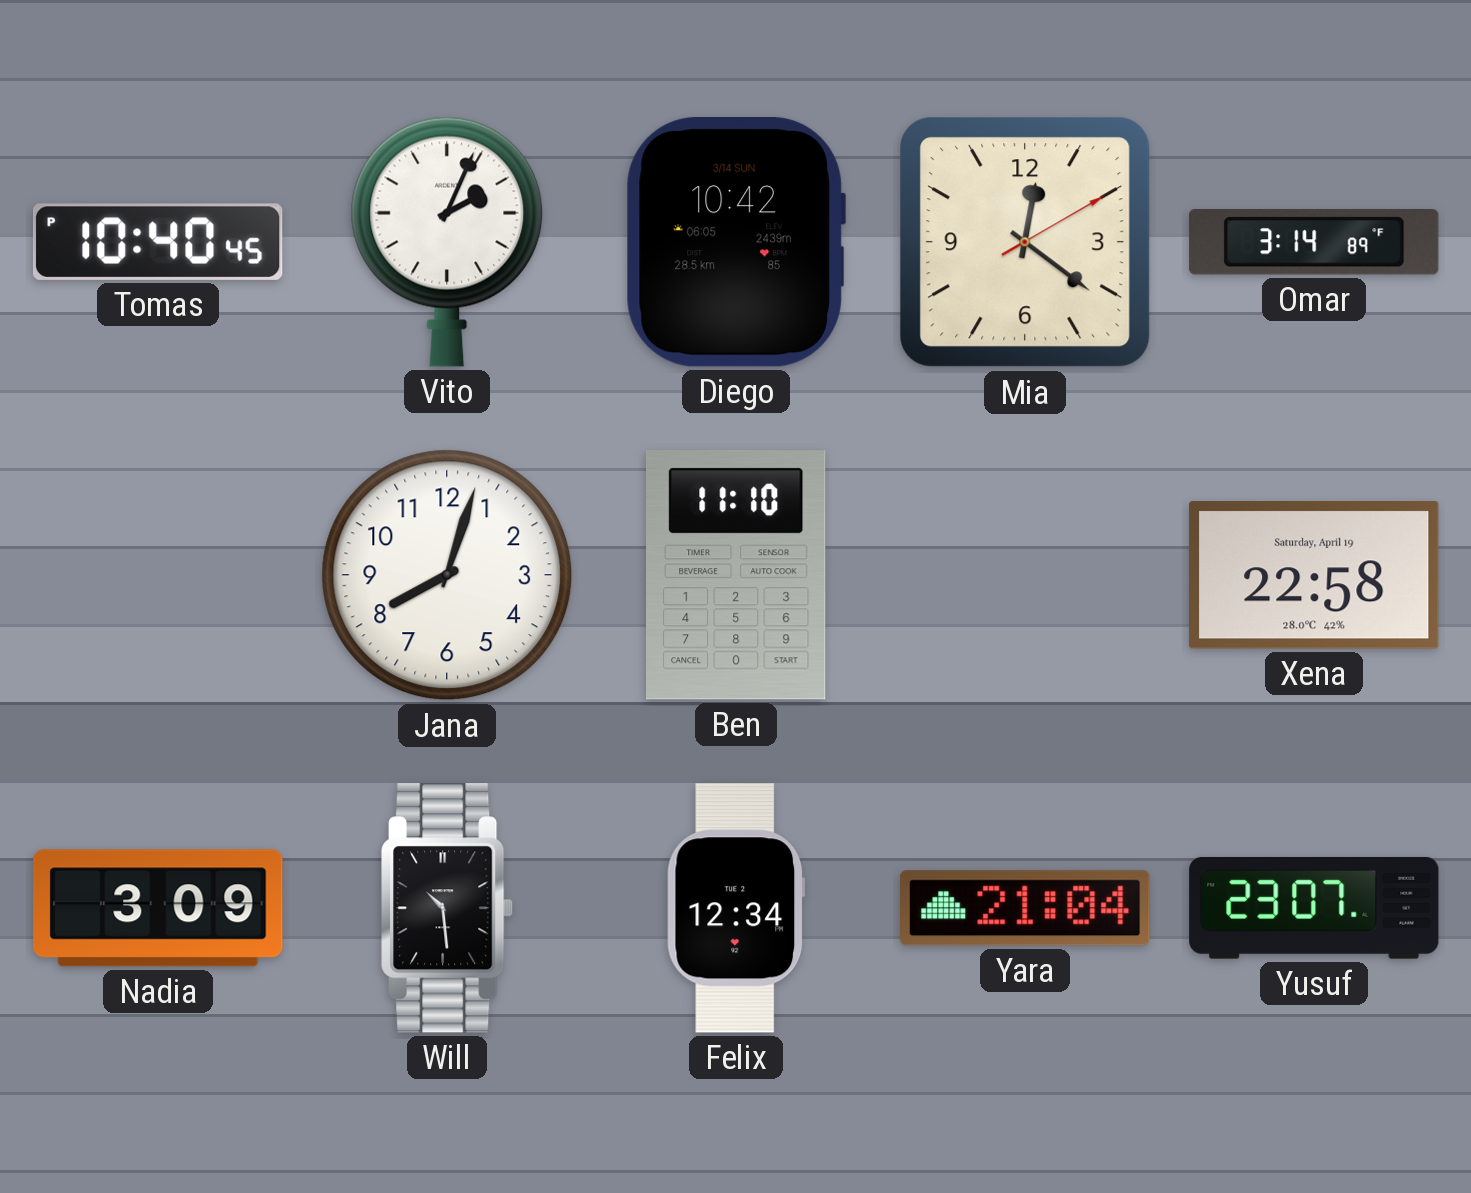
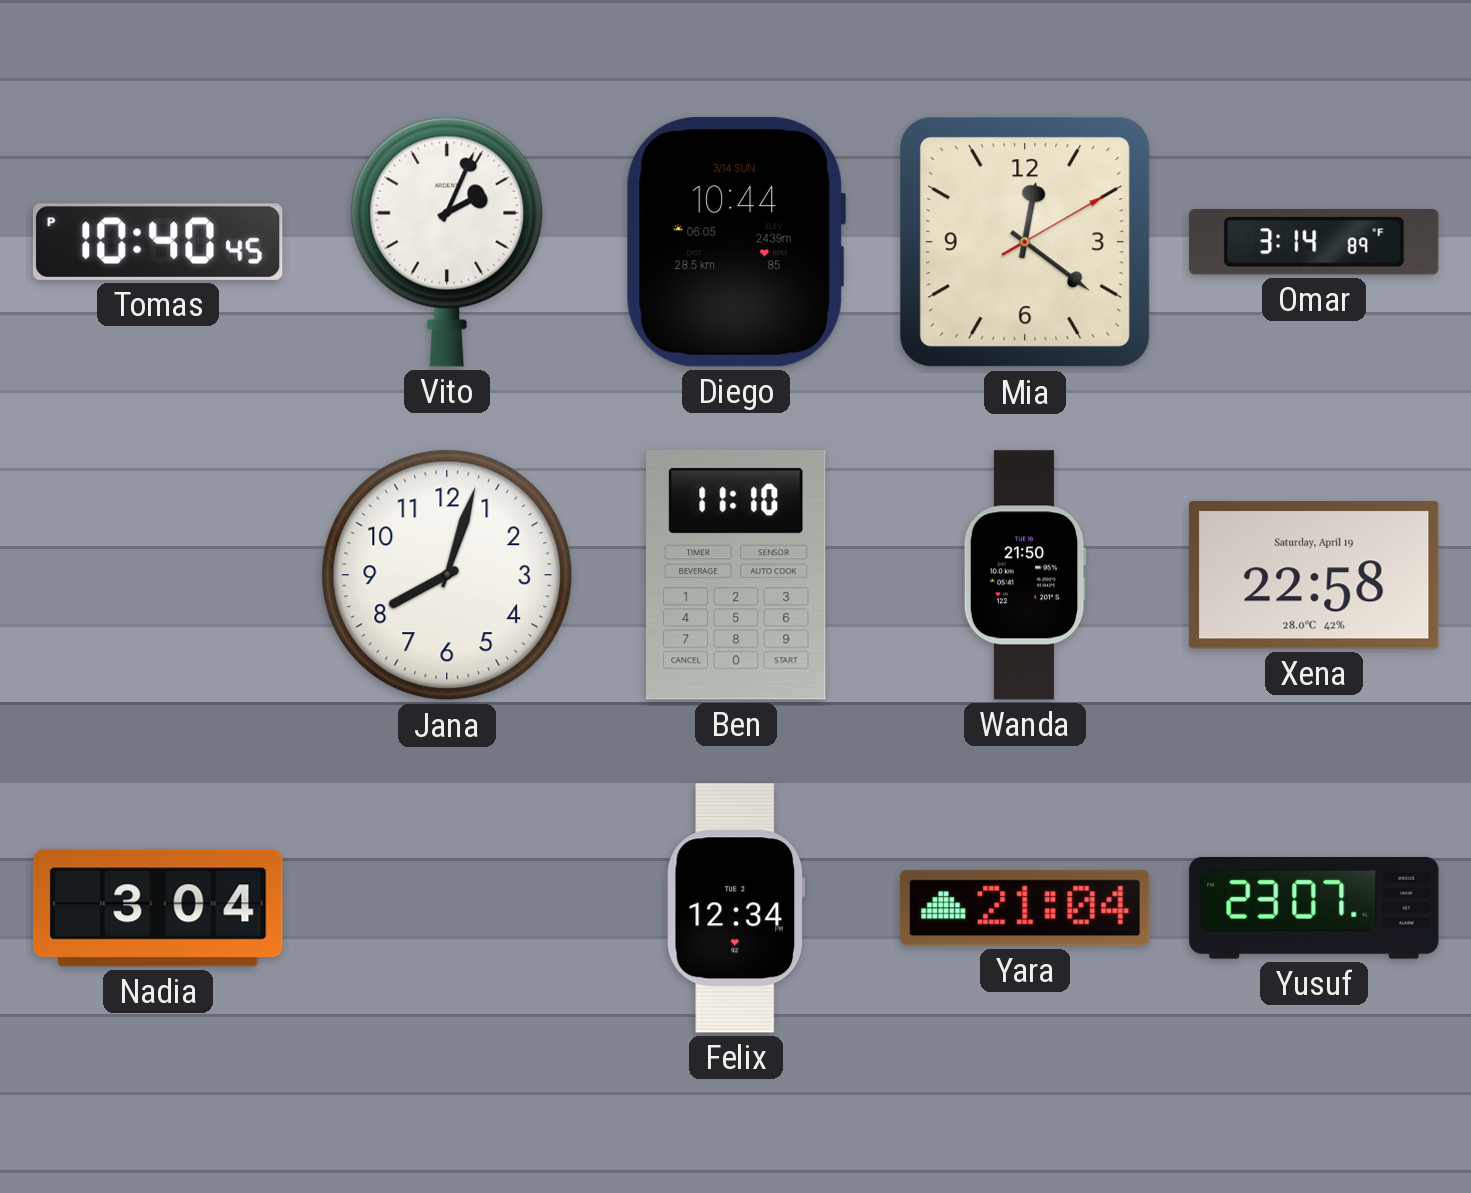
Diego: 10:42 -> 10:44
Wanda: none -> 21:50
Nadia: 3:09 -> 3:04
Will: 10:29 -> none
